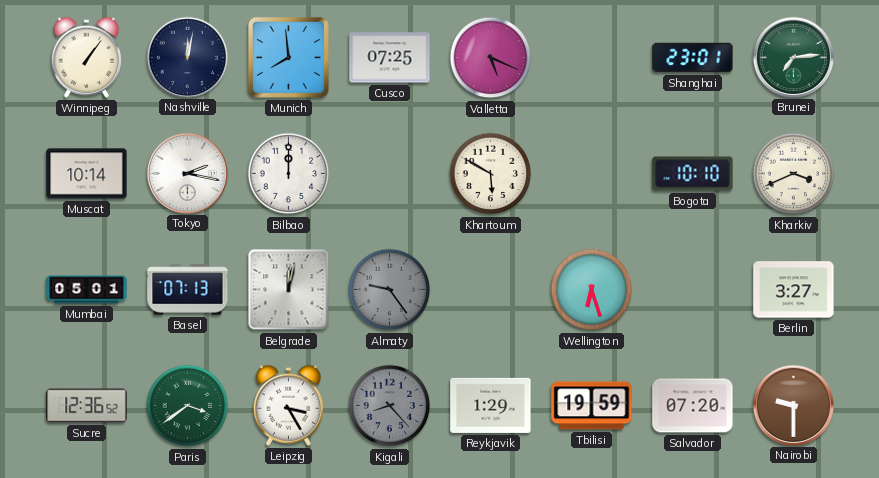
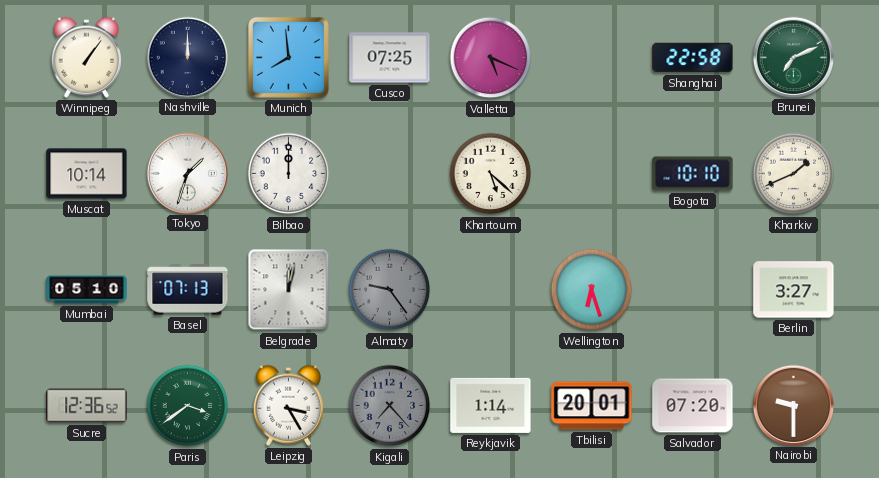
Nashville: 12:02 -> 12:00
Shanghai: 23:01 -> 22:58
Brunei: 7:14 -> 7:11
Tokyo: 2:17 -> 1:33
Khartoum: 5:50 -> 5:22
Kharkiv: 3:41 -> 1:41
Mumbai: 05:01 -> 05:10
Kigali: 8:23 -> 7:23
Reykjavik: 1:29 -> 1:14
Tbilisi: 19:59 -> 20:01
